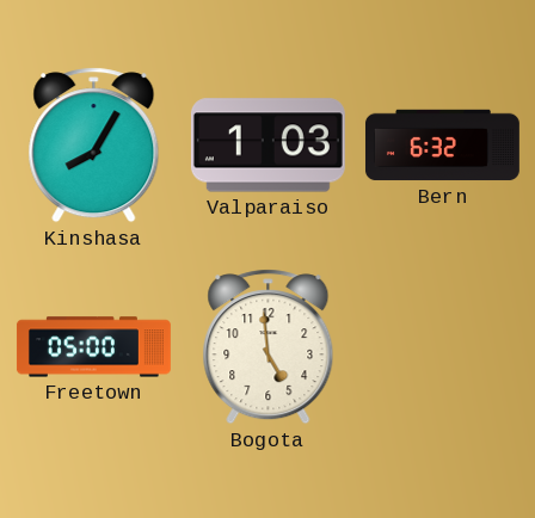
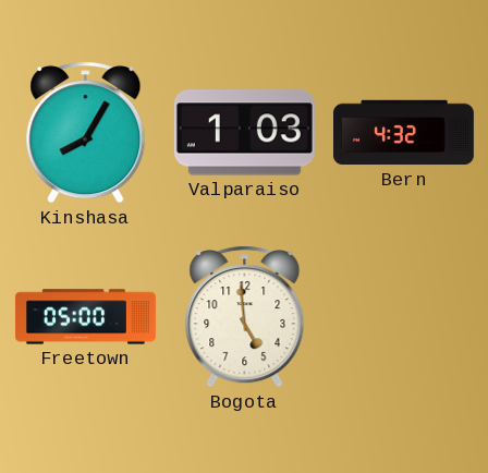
Bern: 6:32 -> 4:32
